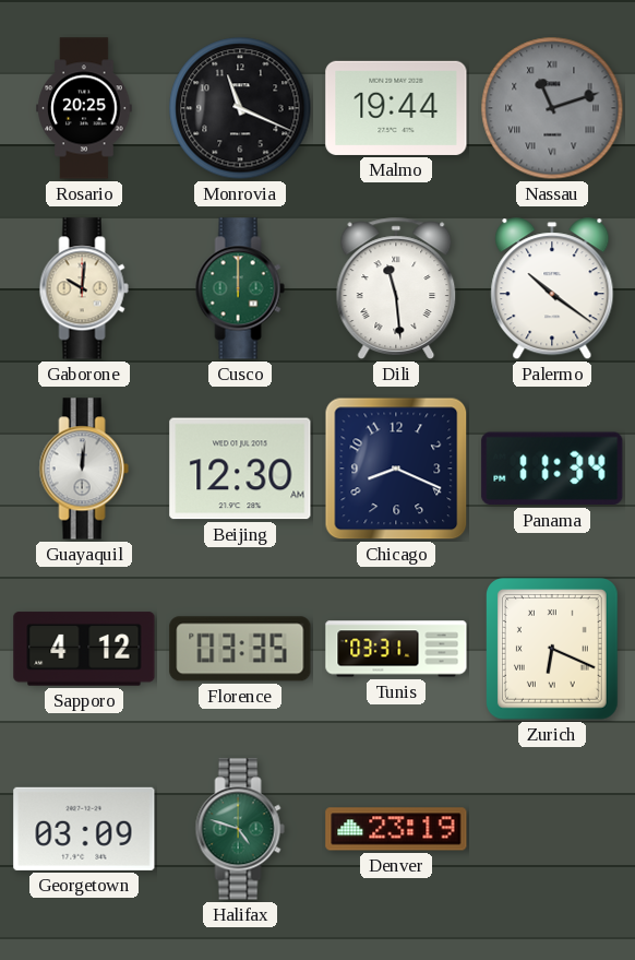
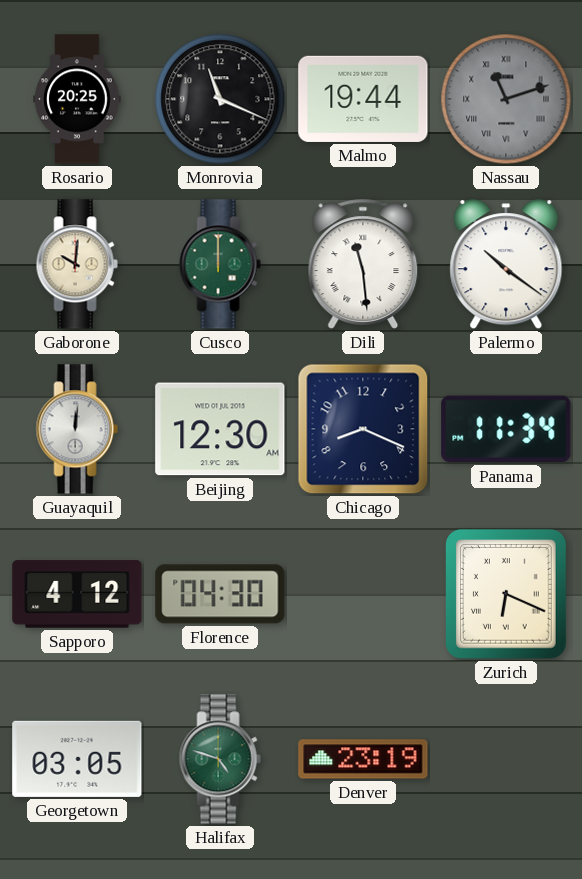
Florence: 03:35 -> 04:30
Tunis: 03:31 -> none
Georgetown: 03:09 -> 03:05
